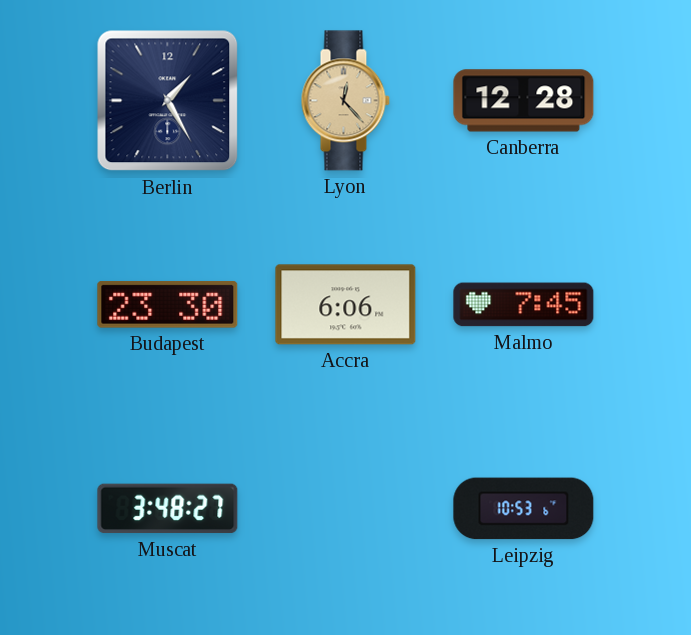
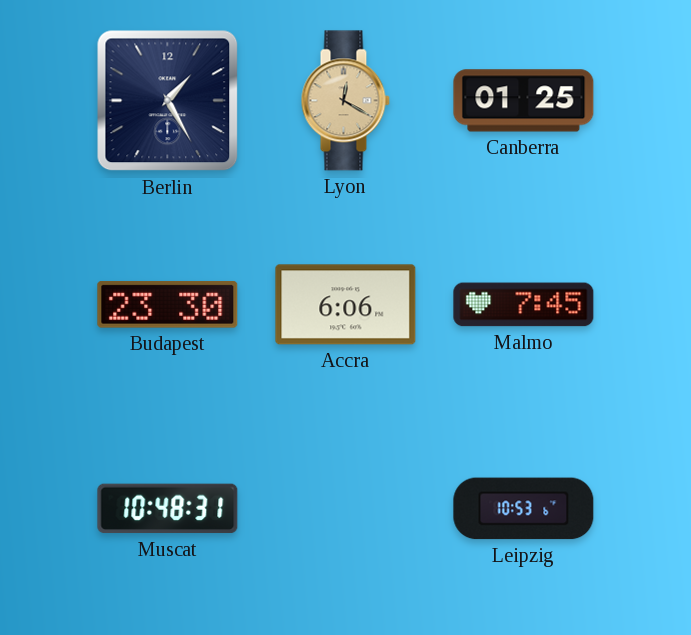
Lyon: 12:23 -> 12:20
Canberra: 12:28 -> 01:25
Muscat: 3:48 -> 10:48
